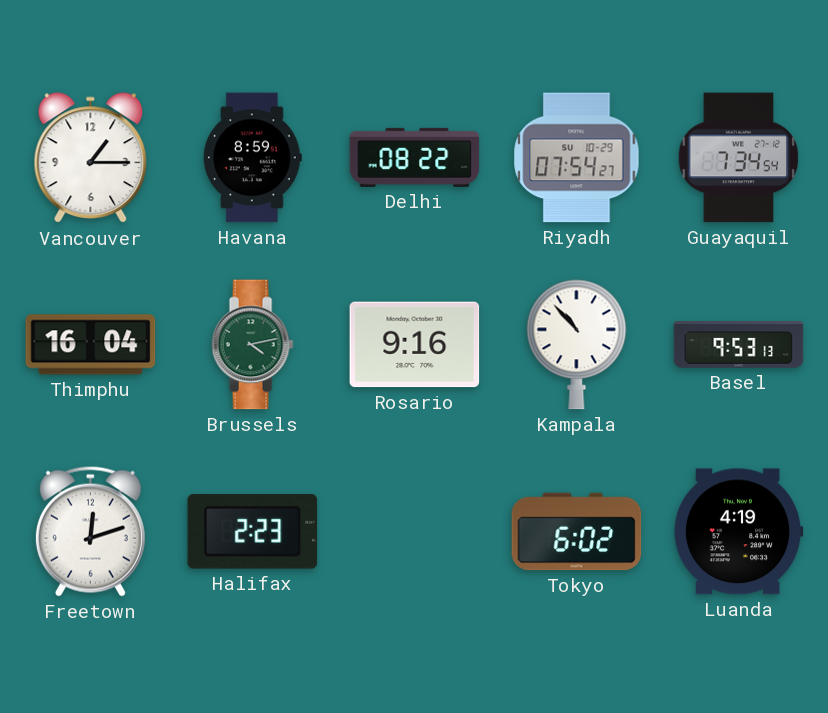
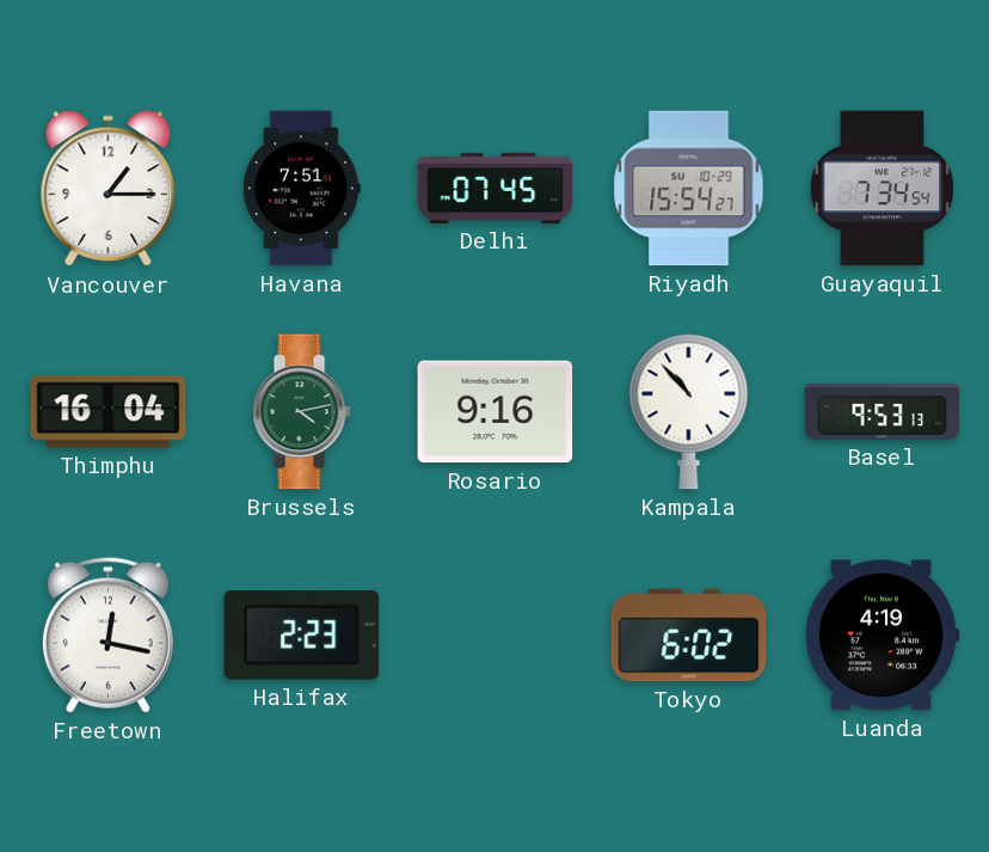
Havana: 8:59 -> 7:51
Delhi: 08:22 -> 07:45
Riyadh: 07:54 -> 15:54
Freetown: 12:12 -> 12:17
